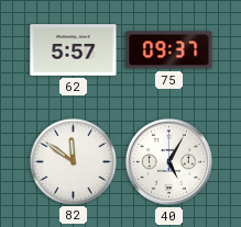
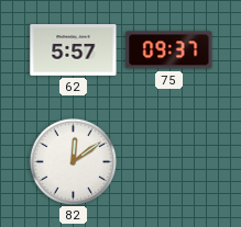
82: 11:51 -> 12:09
40: 5:05 -> none
